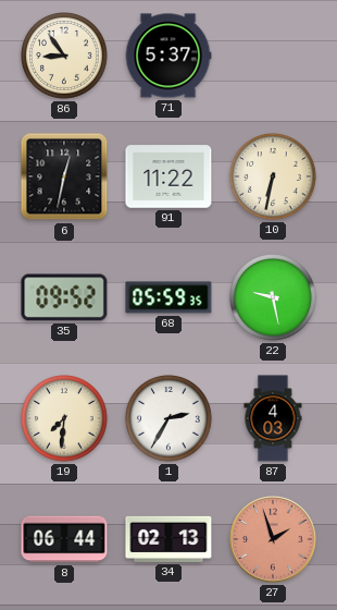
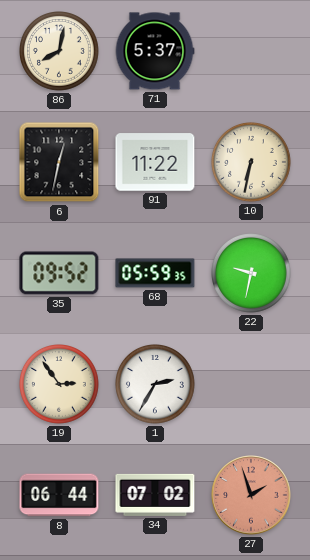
86: 8:54 -> 8:02
22: 9:28 -> 9:32
19: 7:31 -> 2:54
87: 4:03 -> none
34: 02:13 -> 07:02
